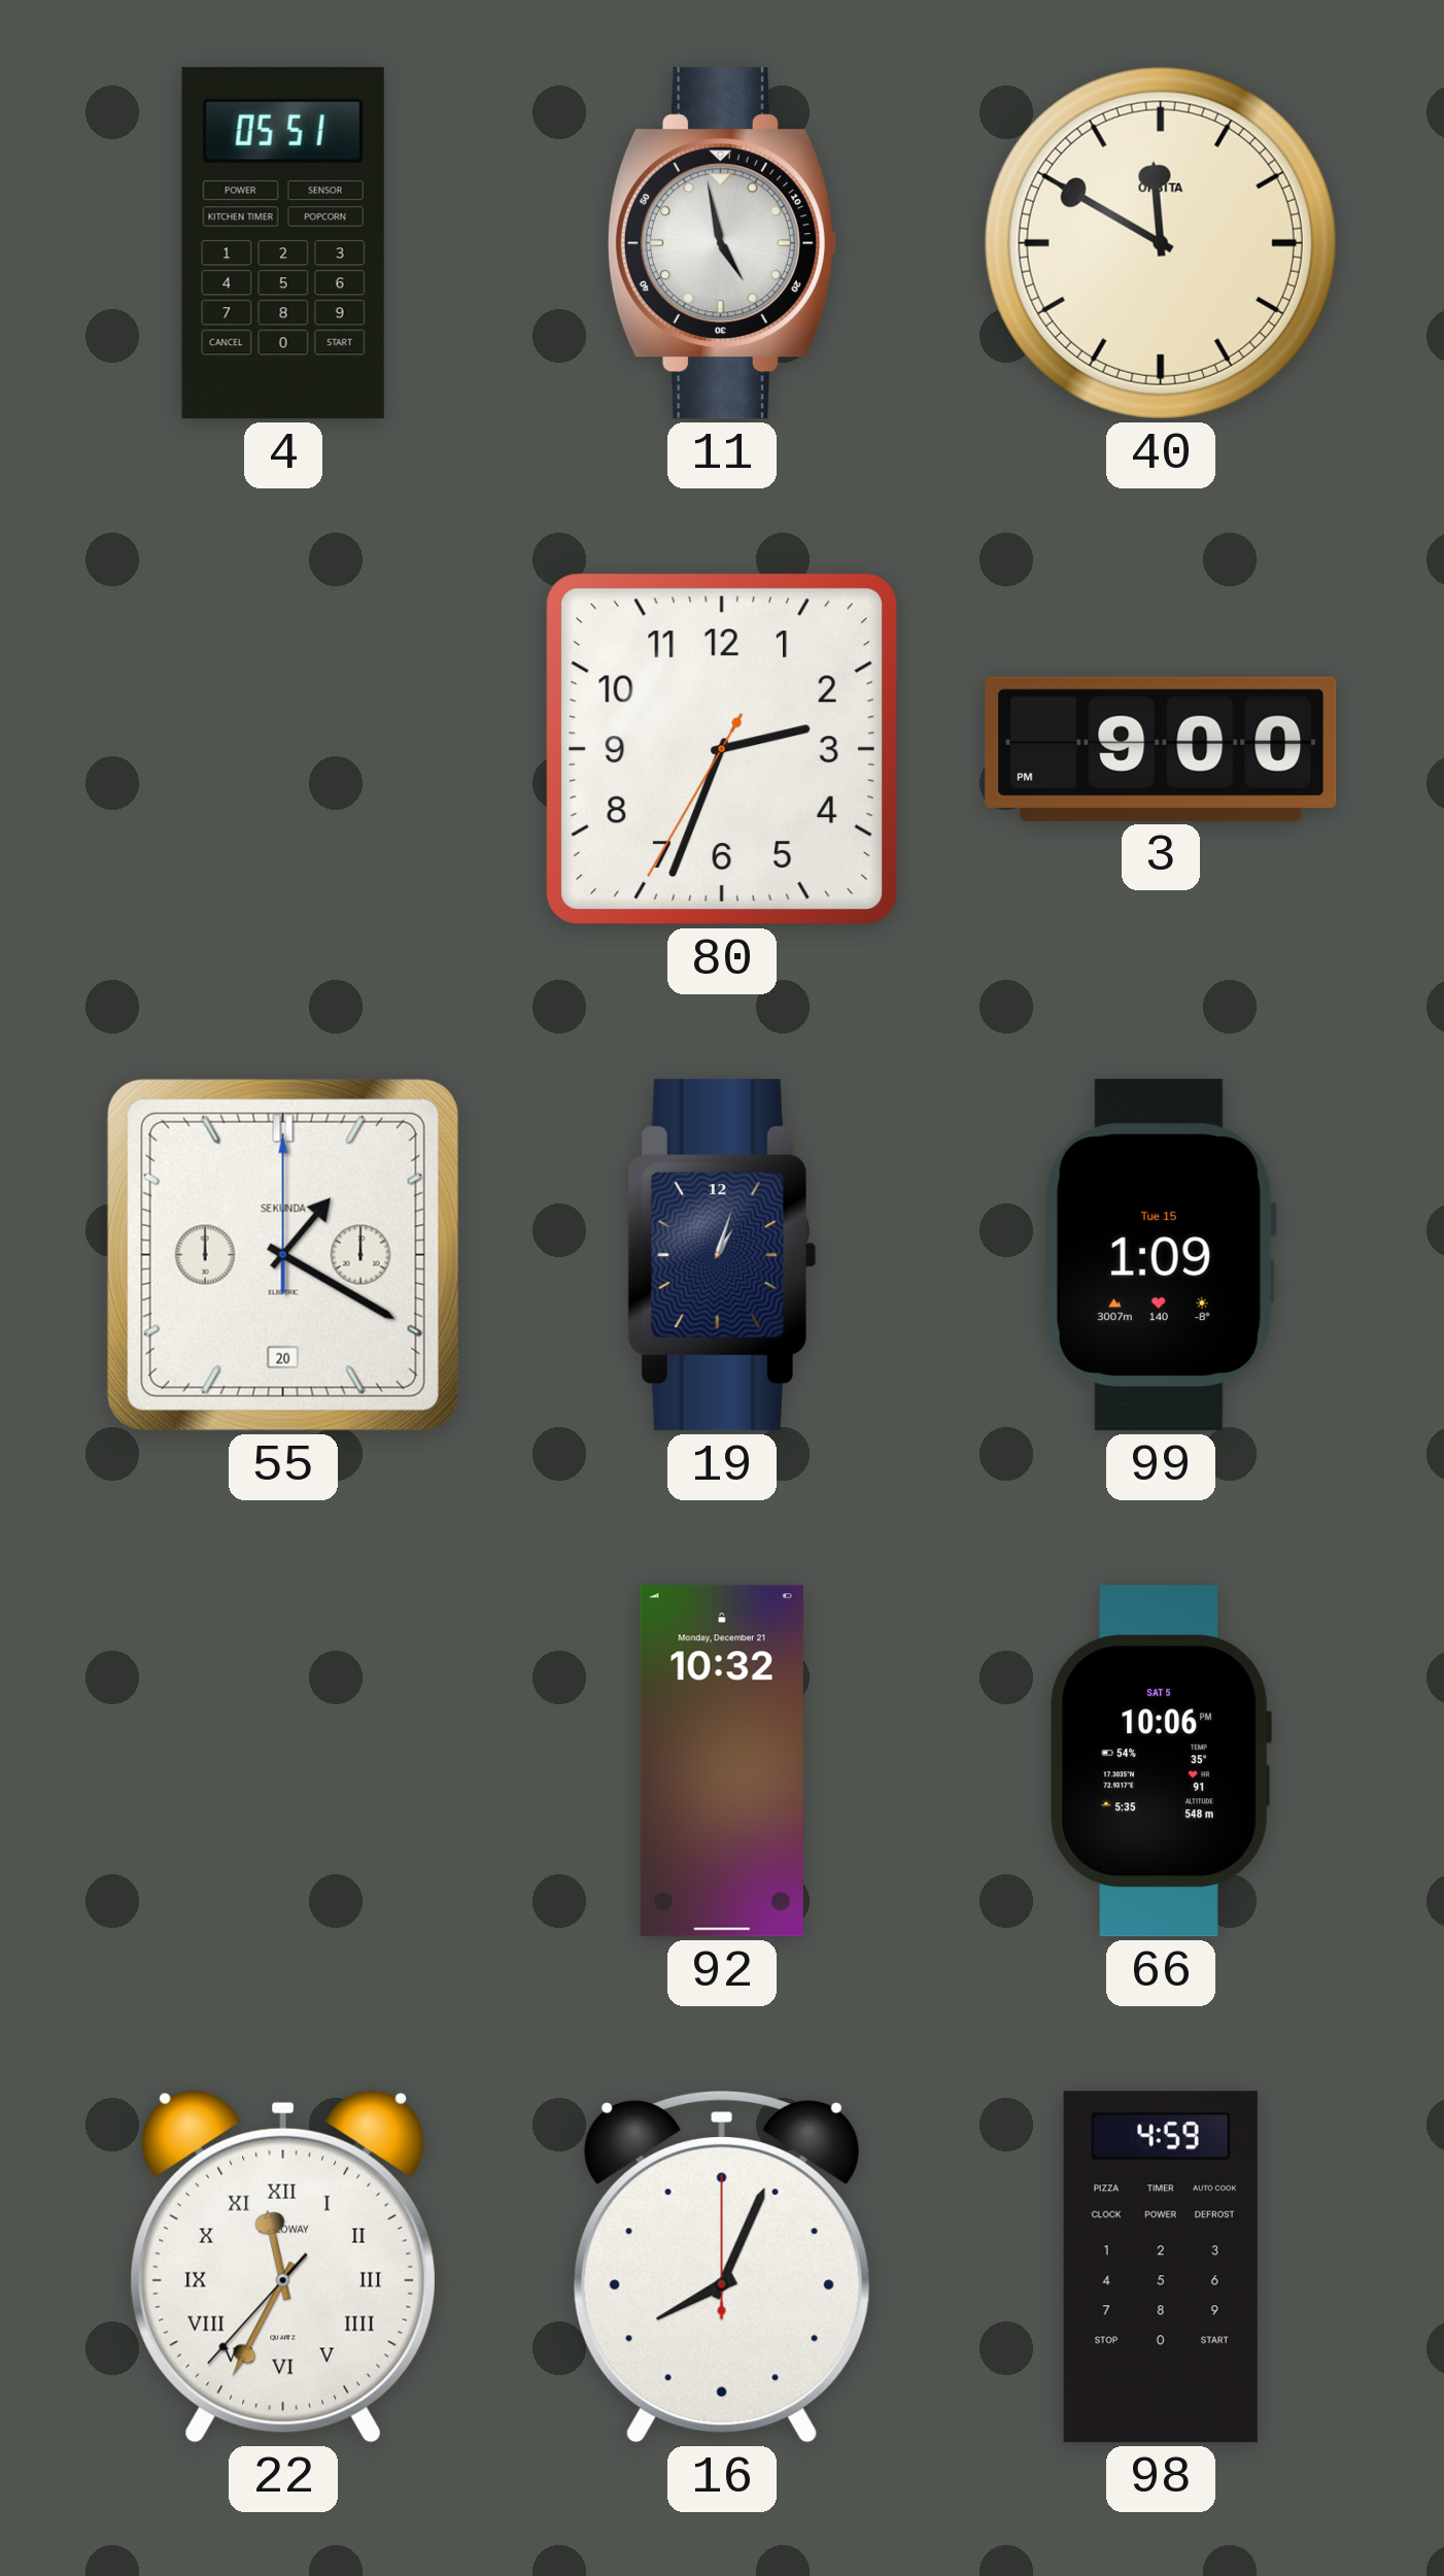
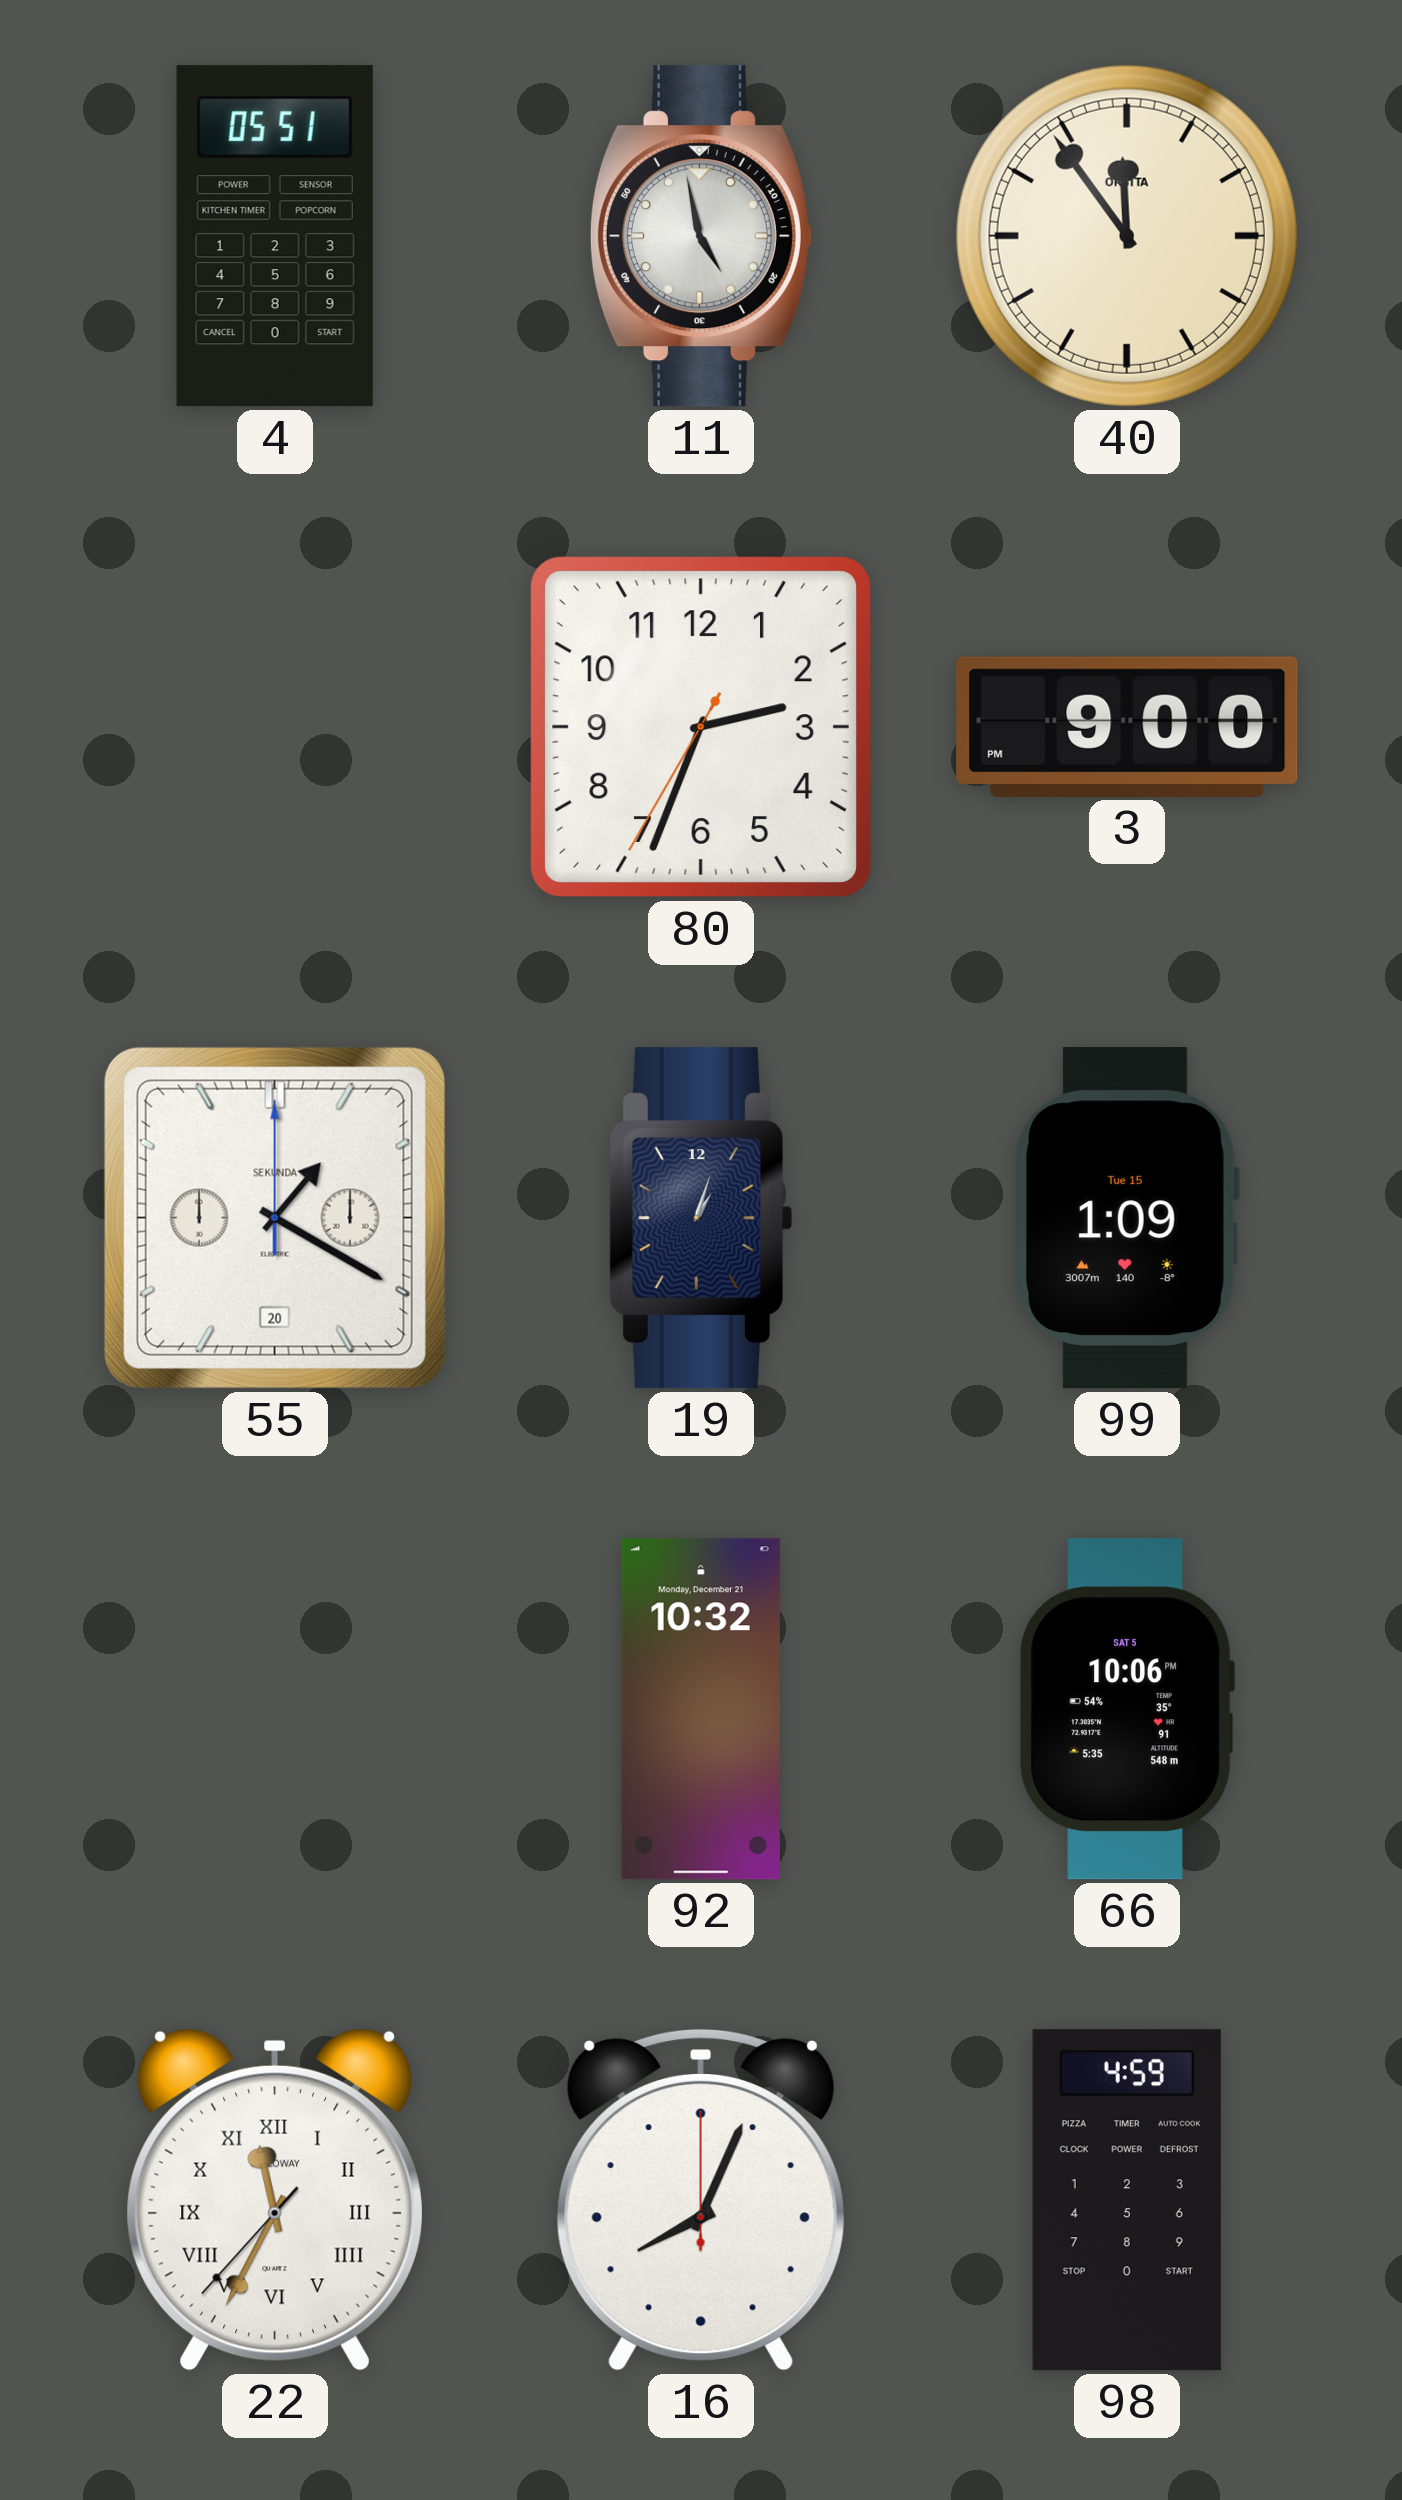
40: 11:50 -> 11:54
